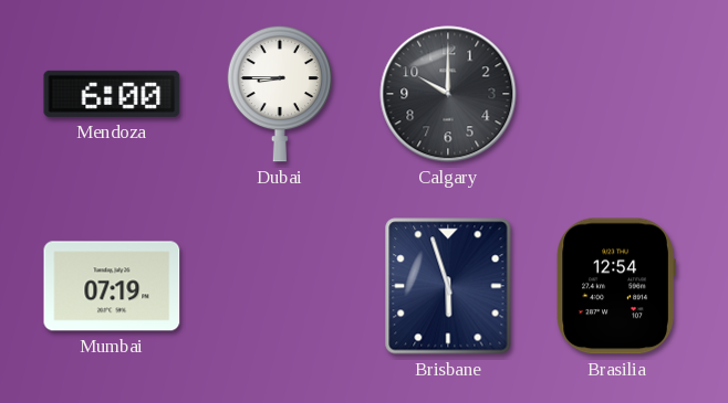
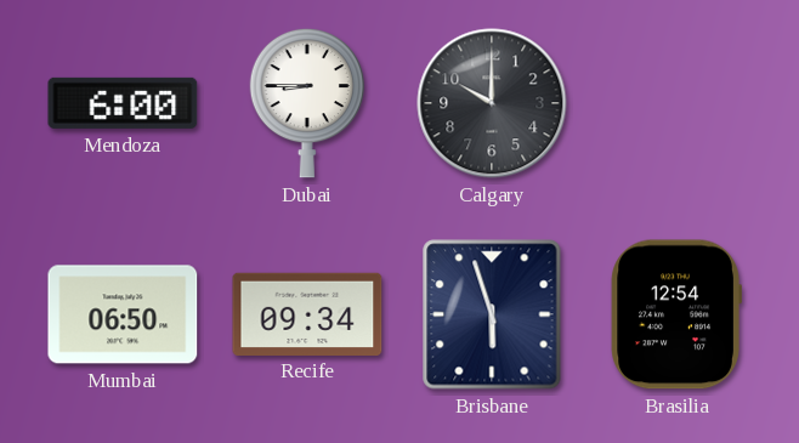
Mumbai: 07:19 -> 06:50
Recife: none -> 09:34
